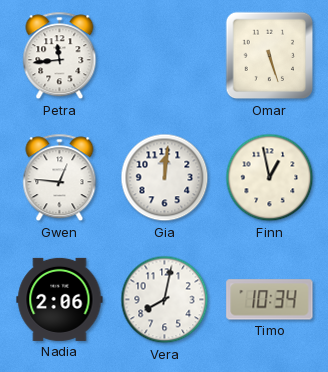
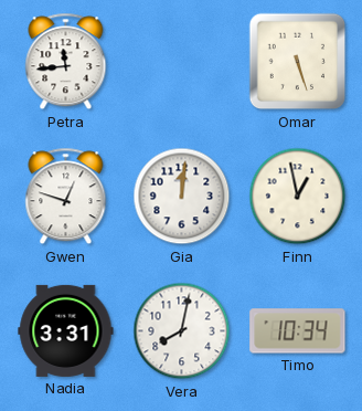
Gwen: 12:46 -> 12:48
Nadia: 2:06 -> 3:31
